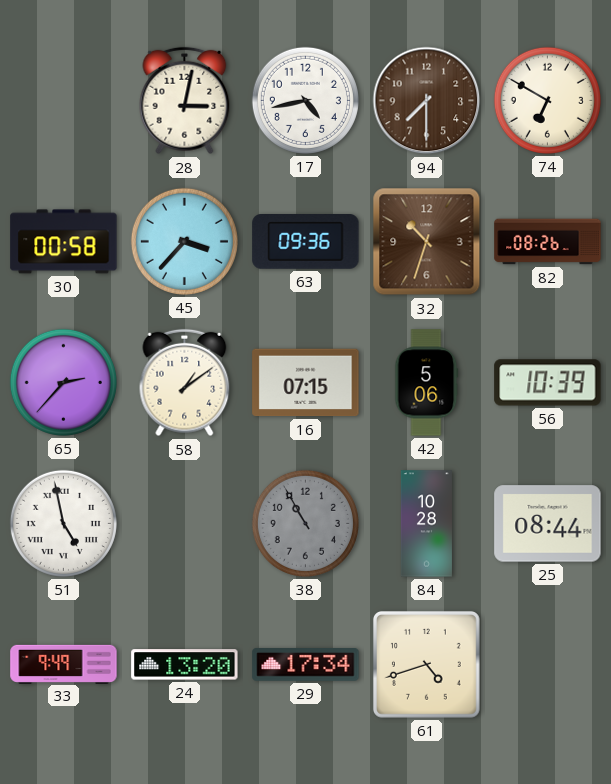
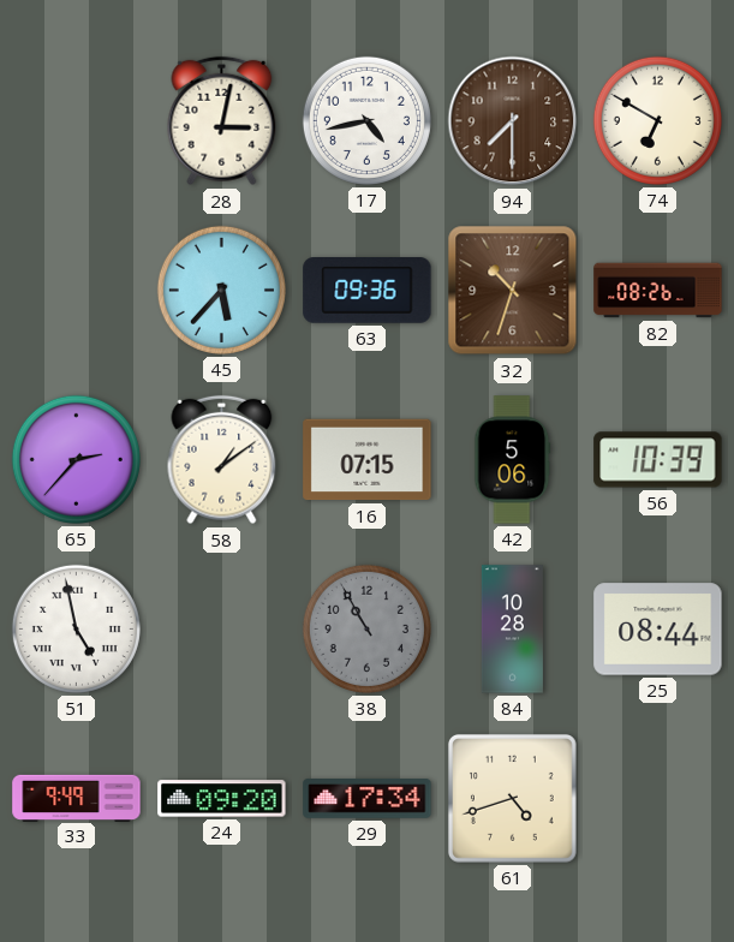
30: 00:58 -> none
45: 3:37 -> 5:37
24: 13:20 -> 09:20
